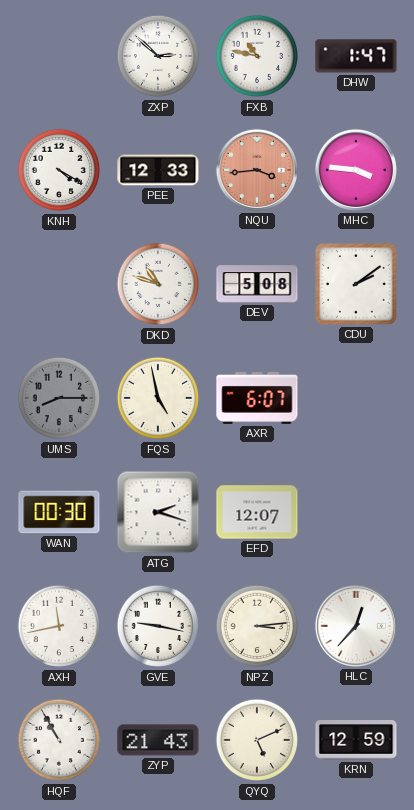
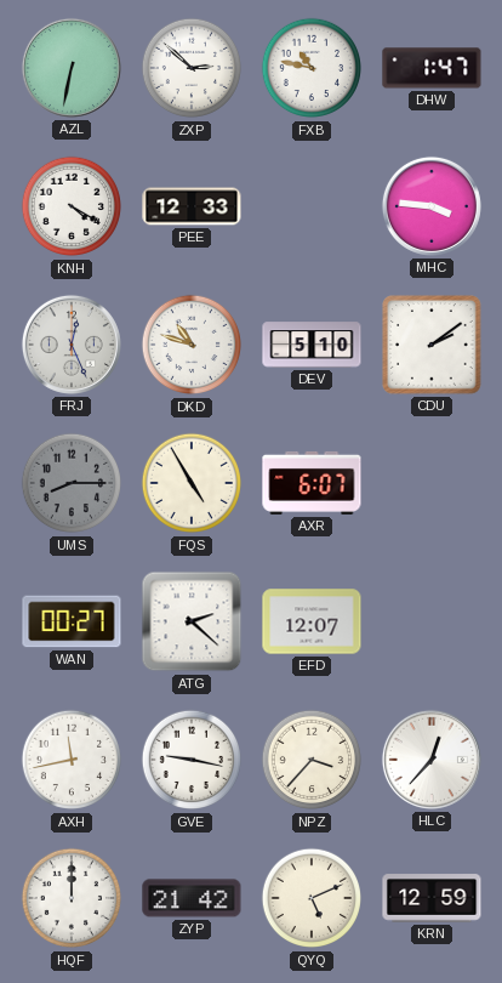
AZL: none -> 6:32
NQU: 3:44 -> none
FRJ: none -> 12:26
DEV: 5:08 -> 5:10
FQS: 4:58 -> 4:55
WAN: 00:30 -> 00:27
ATG: 2:18 -> 2:22
NPZ: 3:14 -> 3:37
HQF: 10:55 -> 12:00
ZYP: 21:43 -> 21:42
